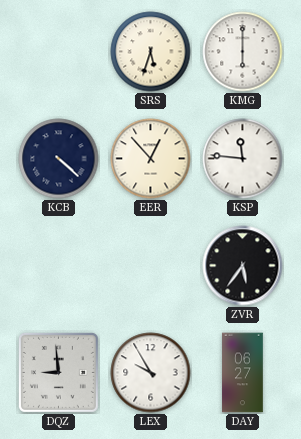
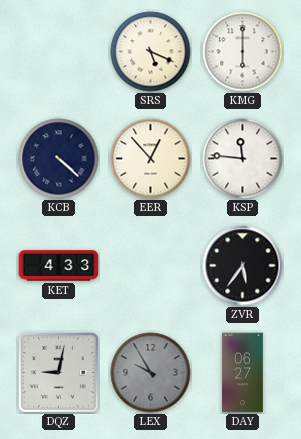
SRS: 5:33 -> 5:19
KET: none -> 4:33
DQZ: 8:59 -> 9:02
LEX dial: white -> grey
